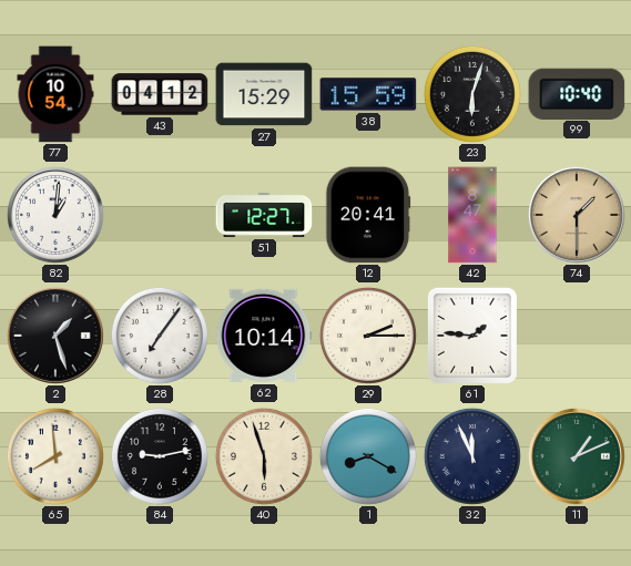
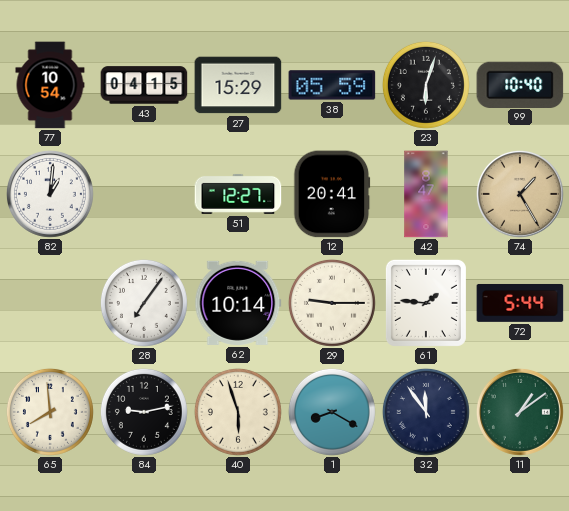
43: 04:12 -> 04:15
38: 15:59 -> 05:59
74: 1:30 -> 1:25
2: 1:27 -> none
29: 2:15 -> 9:15
72: none -> 5:44
32: 11:56 -> 11:54
11: 1:11 -> 1:09
